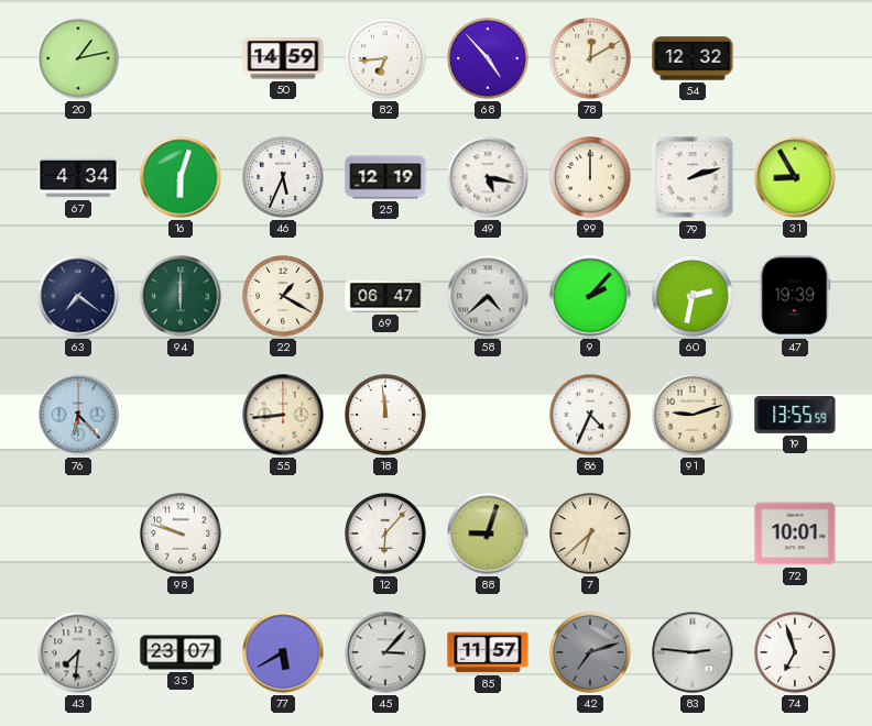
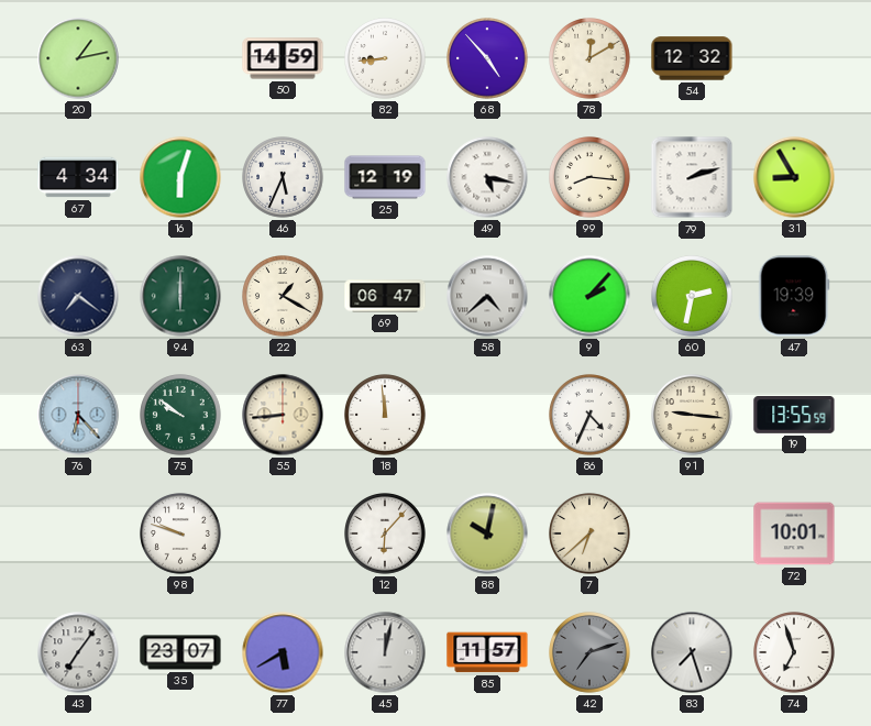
82: 6:44 -> 8:44
99: 12:00 -> 8:16
75: none -> 9:51
91: 9:12 -> 9:16
88: 9:03 -> 10:02
43: 7:31 -> 7:06
45: 3:07 -> 12:02
83: 2:46 -> 7:27
